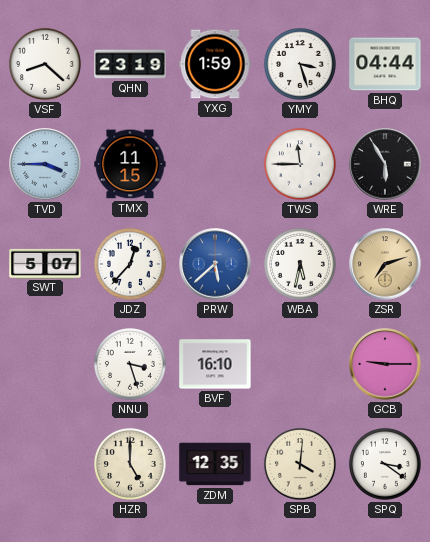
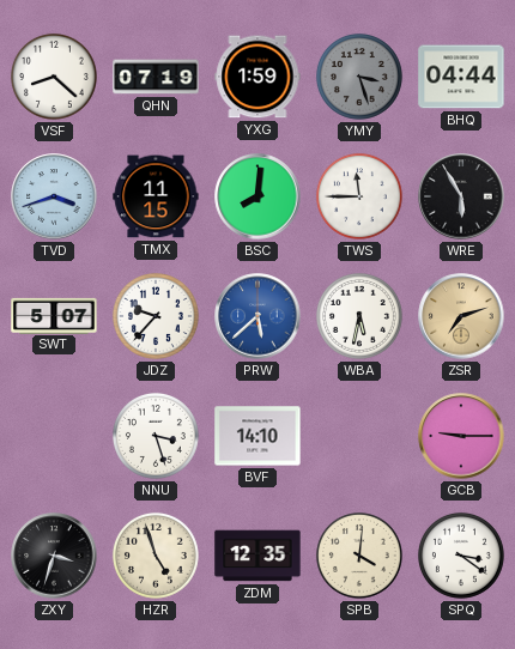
QHN: 23:19 -> 07:19
YMY dial: white -> grey
TVD: 3:45 -> 3:42
BSC: none -> 8:01
JDZ: 12:37 -> 9:37
BVF: 16:10 -> 14:10
ZXY: none -> 3:33
HZR: 5:00 -> 4:57
